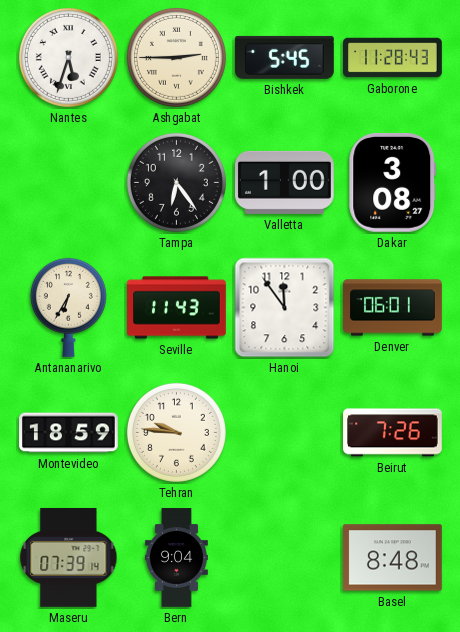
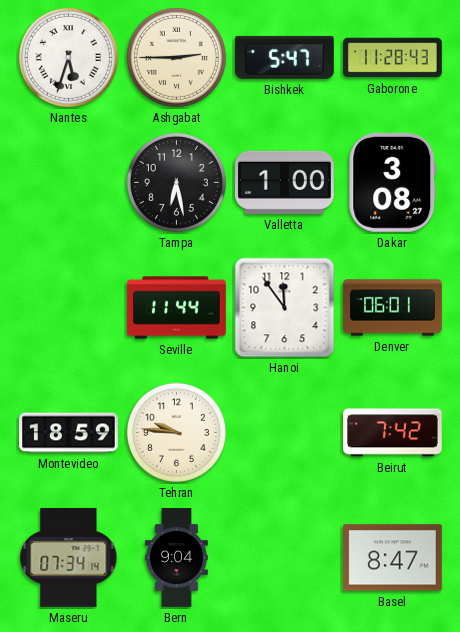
Bishkek: 5:45 -> 5:47
Tampa: 6:24 -> 6:28
Antananarivo: 6:35 -> none
Seville: 11:43 -> 11:44
Beirut: 7:26 -> 7:42
Maseru: 07:39 -> 07:34
Basel: 8:48 -> 8:47
